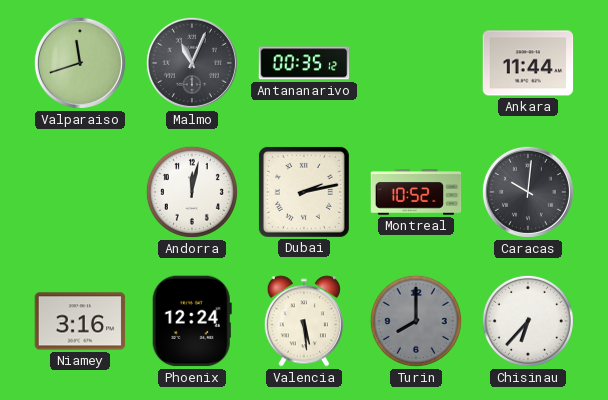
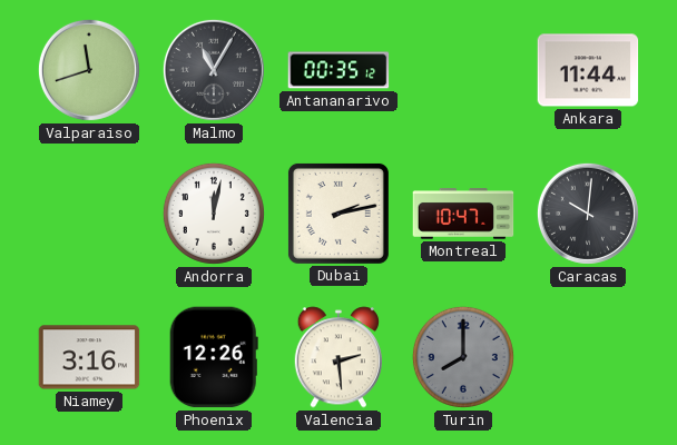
Malmo: 11:04 -> 11:05
Montreal: 10:52 -> 10:47
Phoenix: 12:24 -> 12:26
Valencia: 5:29 -> 2:29
Chisinau: 6:37 -> none
